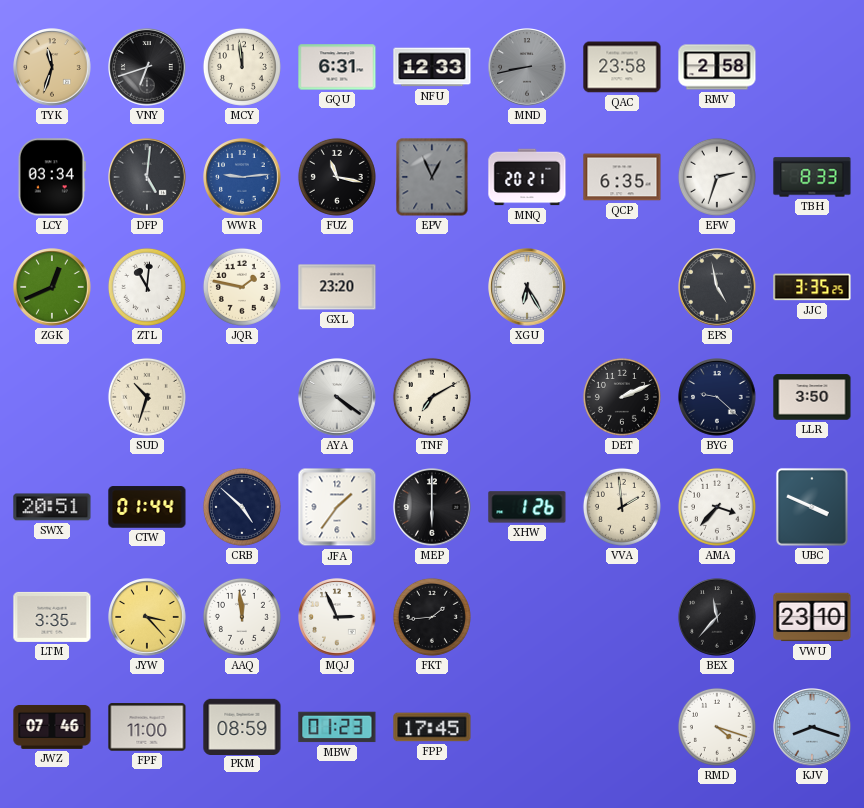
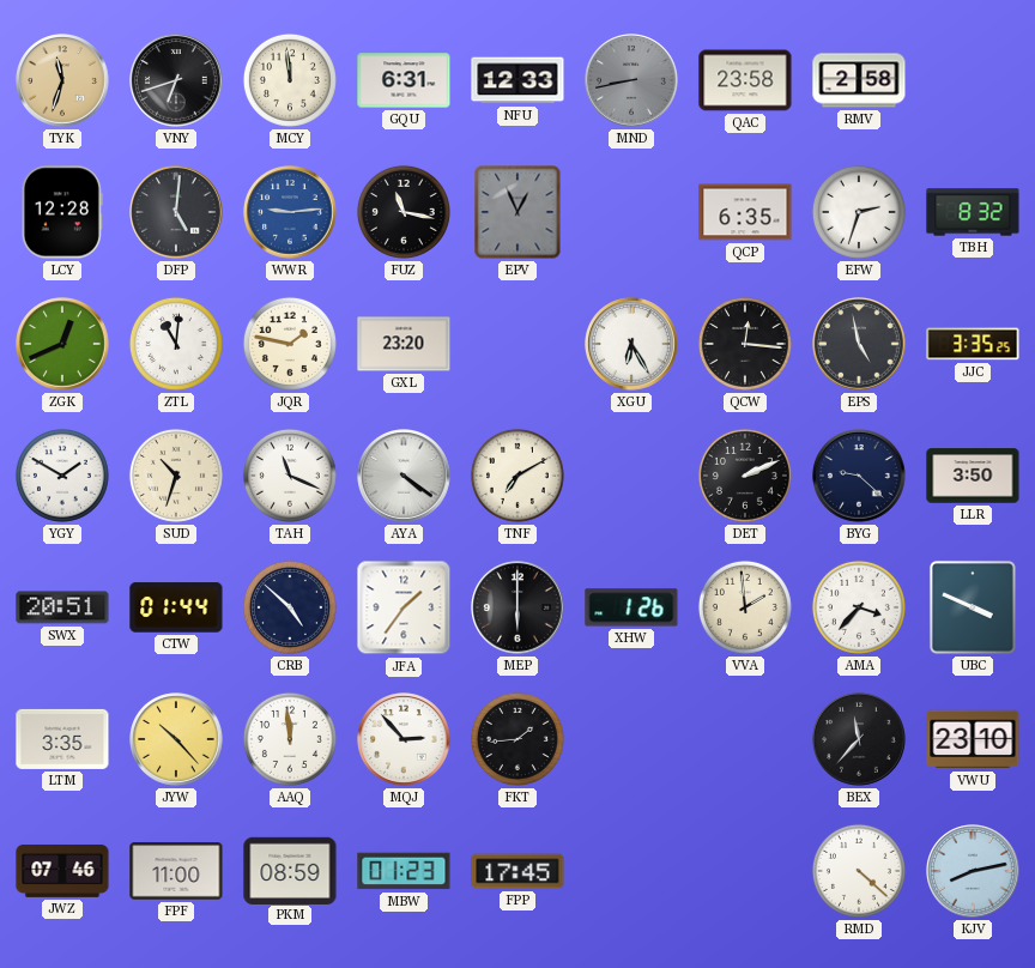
LCY: 03:34 -> 12:28
MNQ: 20:21 -> none
TBH: 8:33 -> 8:32
QCW: none -> 12:16
YGY: none -> 1:50
TAH: none -> 11:19
JYW: 3:23 -> 10:23
MQJ: 2:56 -> 2:53
RMD: 4:18 -> 4:22
KJV: 8:18 -> 8:13
